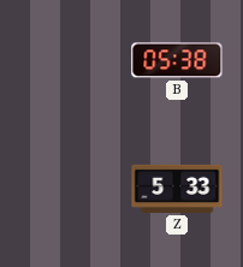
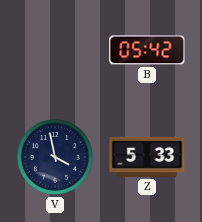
B: 05:38 -> 05:42
V: none -> 3:58
